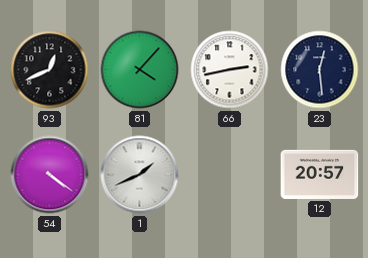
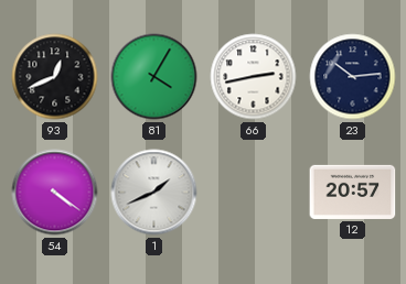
81: 4:07 -> 4:05
23: 12:29 -> 10:14
